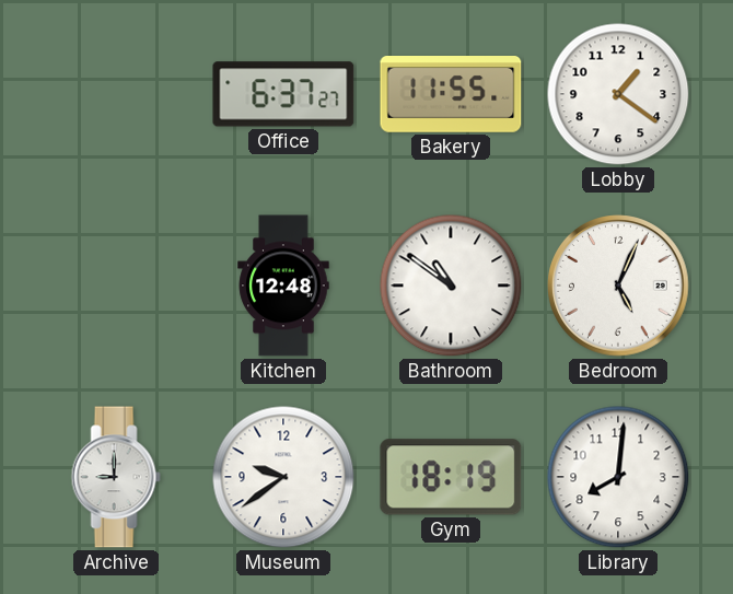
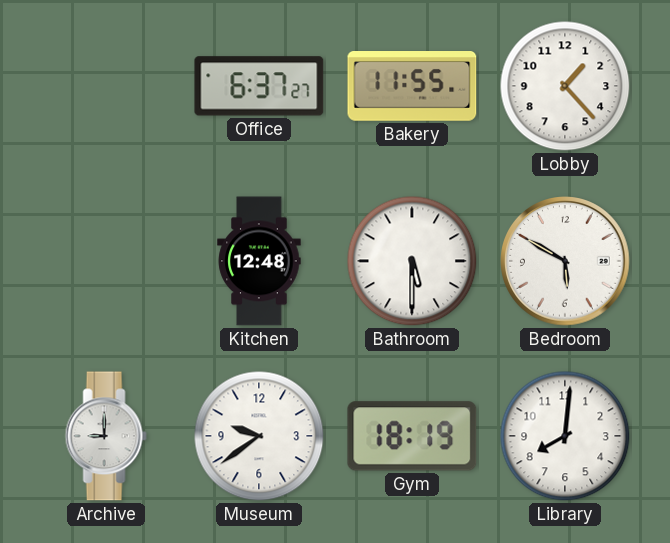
Lobby: 1:21 -> 1:23
Bathroom: 10:51 -> 5:30
Bedroom: 5:04 -> 5:50
